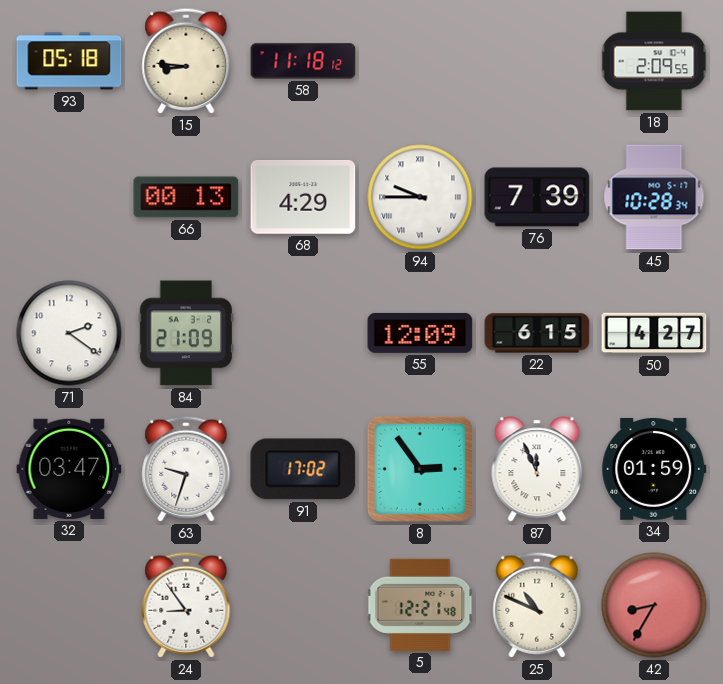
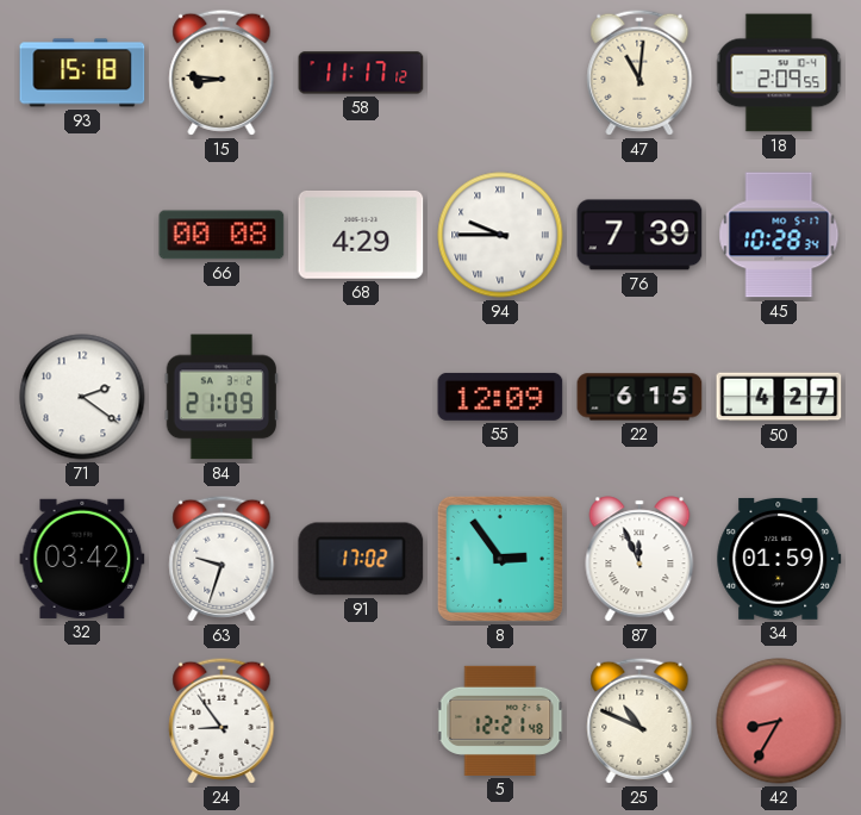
93: 05:18 -> 15:18
58: 11:18 -> 11:17
47: none -> 11:01
66: 00:13 -> 00:08
32: 03:47 -> 03:42
